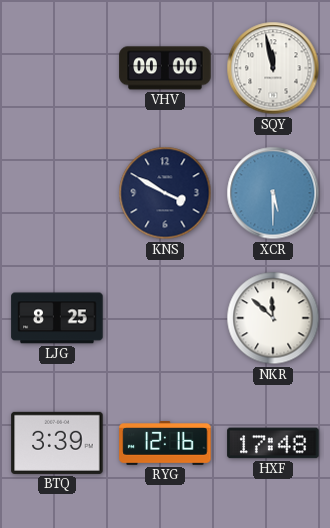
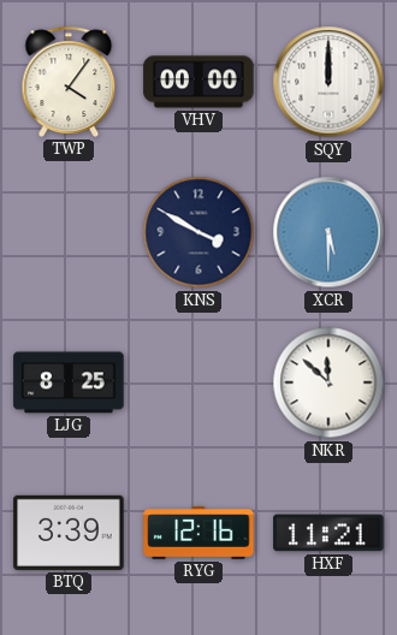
TWP: none -> 4:06
SQY: 11:58 -> 12:00
HXF: 17:48 -> 11:21
